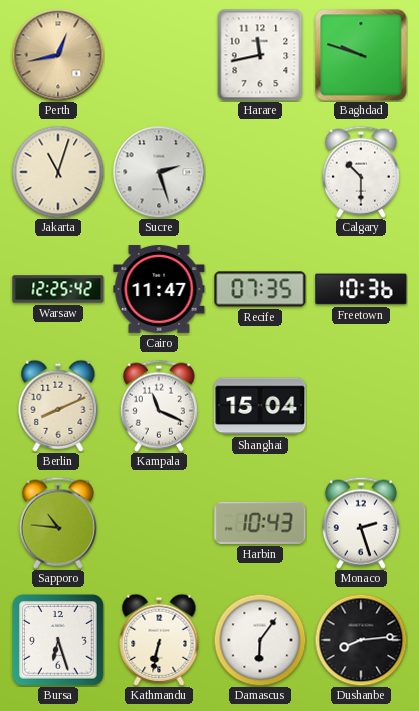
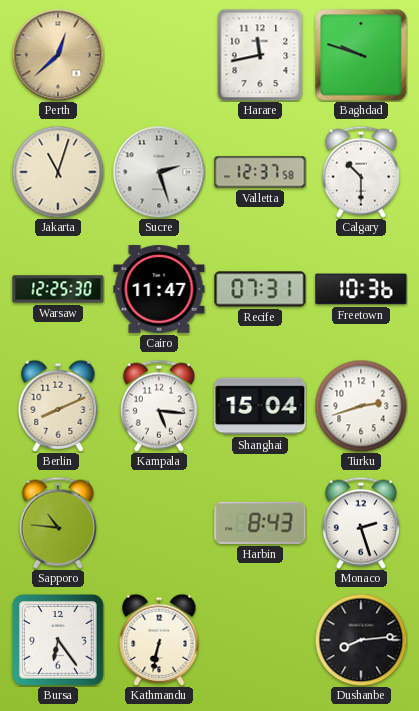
Perth: 12:43 -> 12:38
Valletta: none -> 12:37
Warsaw: 12:25:42 -> 12:25:30
Recife: 07:35 -> 07:31
Kampala: 11:19 -> 5:16
Turku: none -> 2:42
Harbin: 10:43 -> 8:43
Bursa: 6:27 -> 6:24
Damascus: 6:06 -> none
